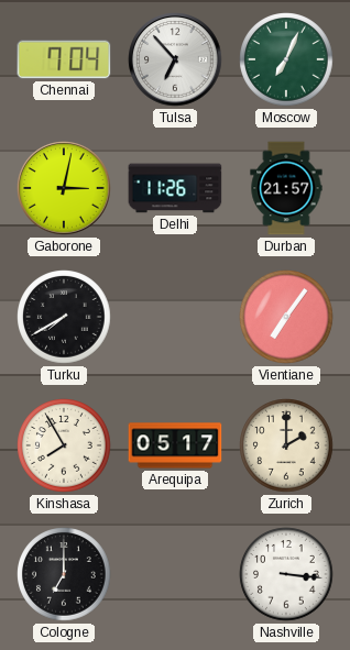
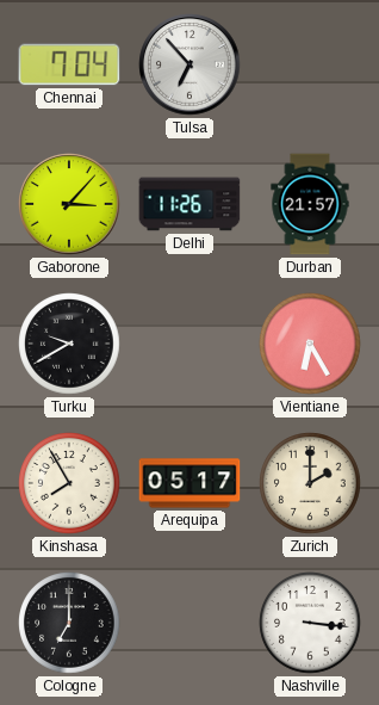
Moscow: 7:04 -> none
Gaborone: 3:02 -> 3:07
Turku: 7:40 -> 9:40
Vientiane: 7:06 -> 6:25
